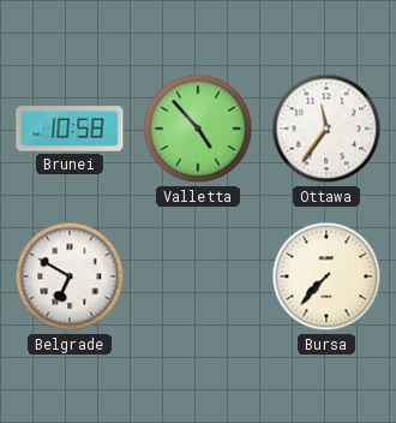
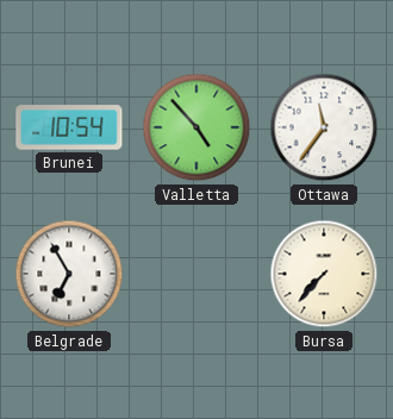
Brunei: 10:58 -> 10:54
Belgrade: 6:50 -> 6:55
